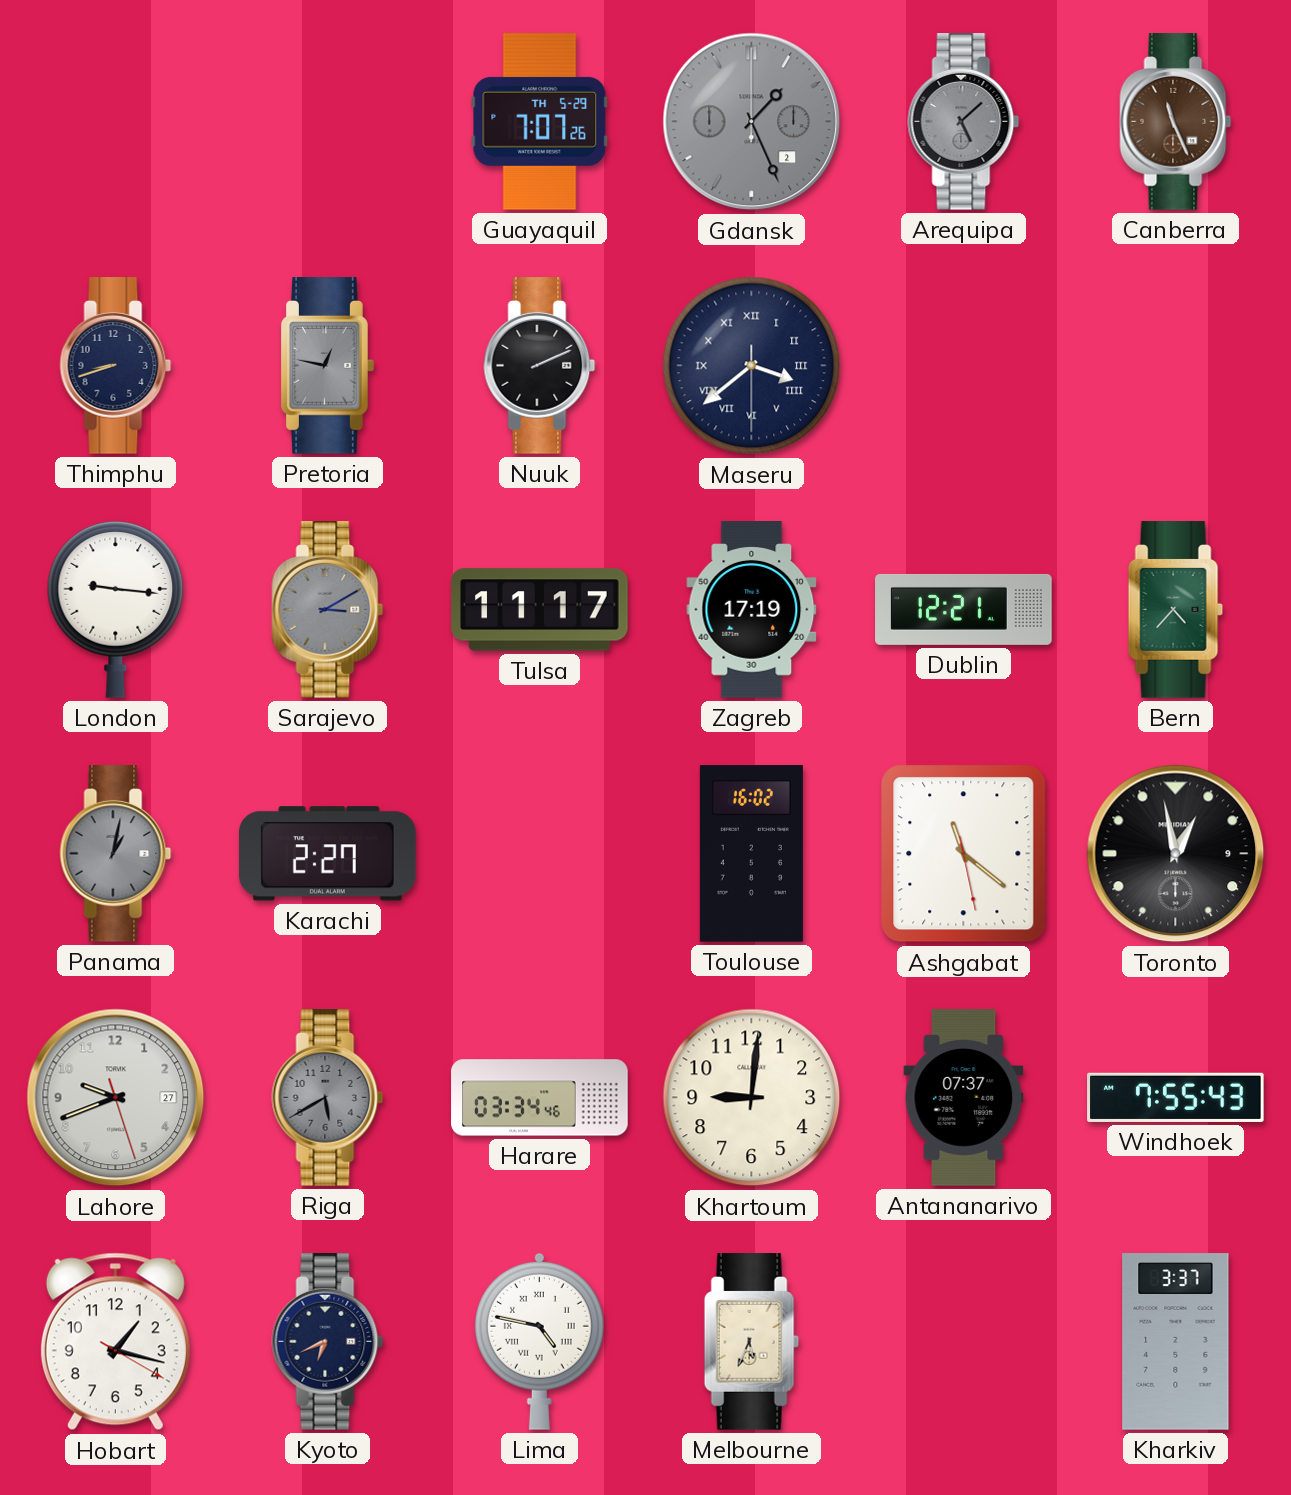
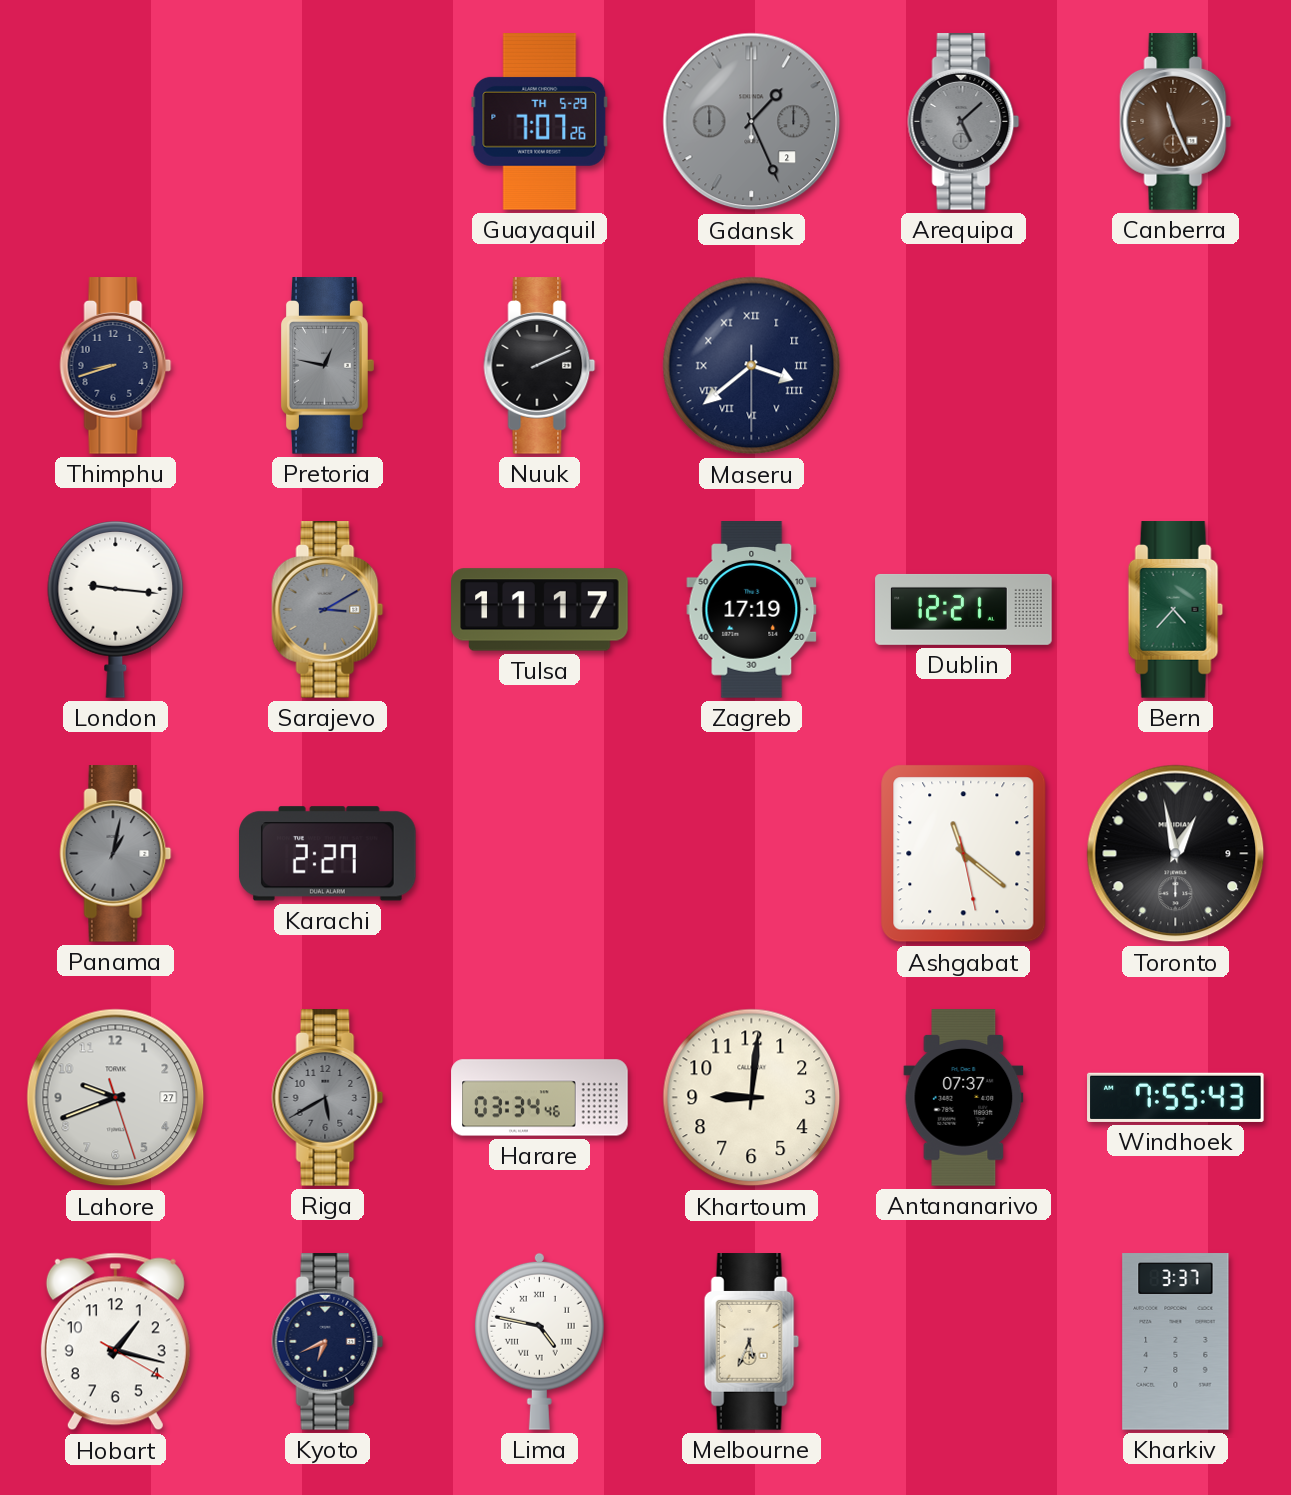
Toulouse: 16:02 -> none
